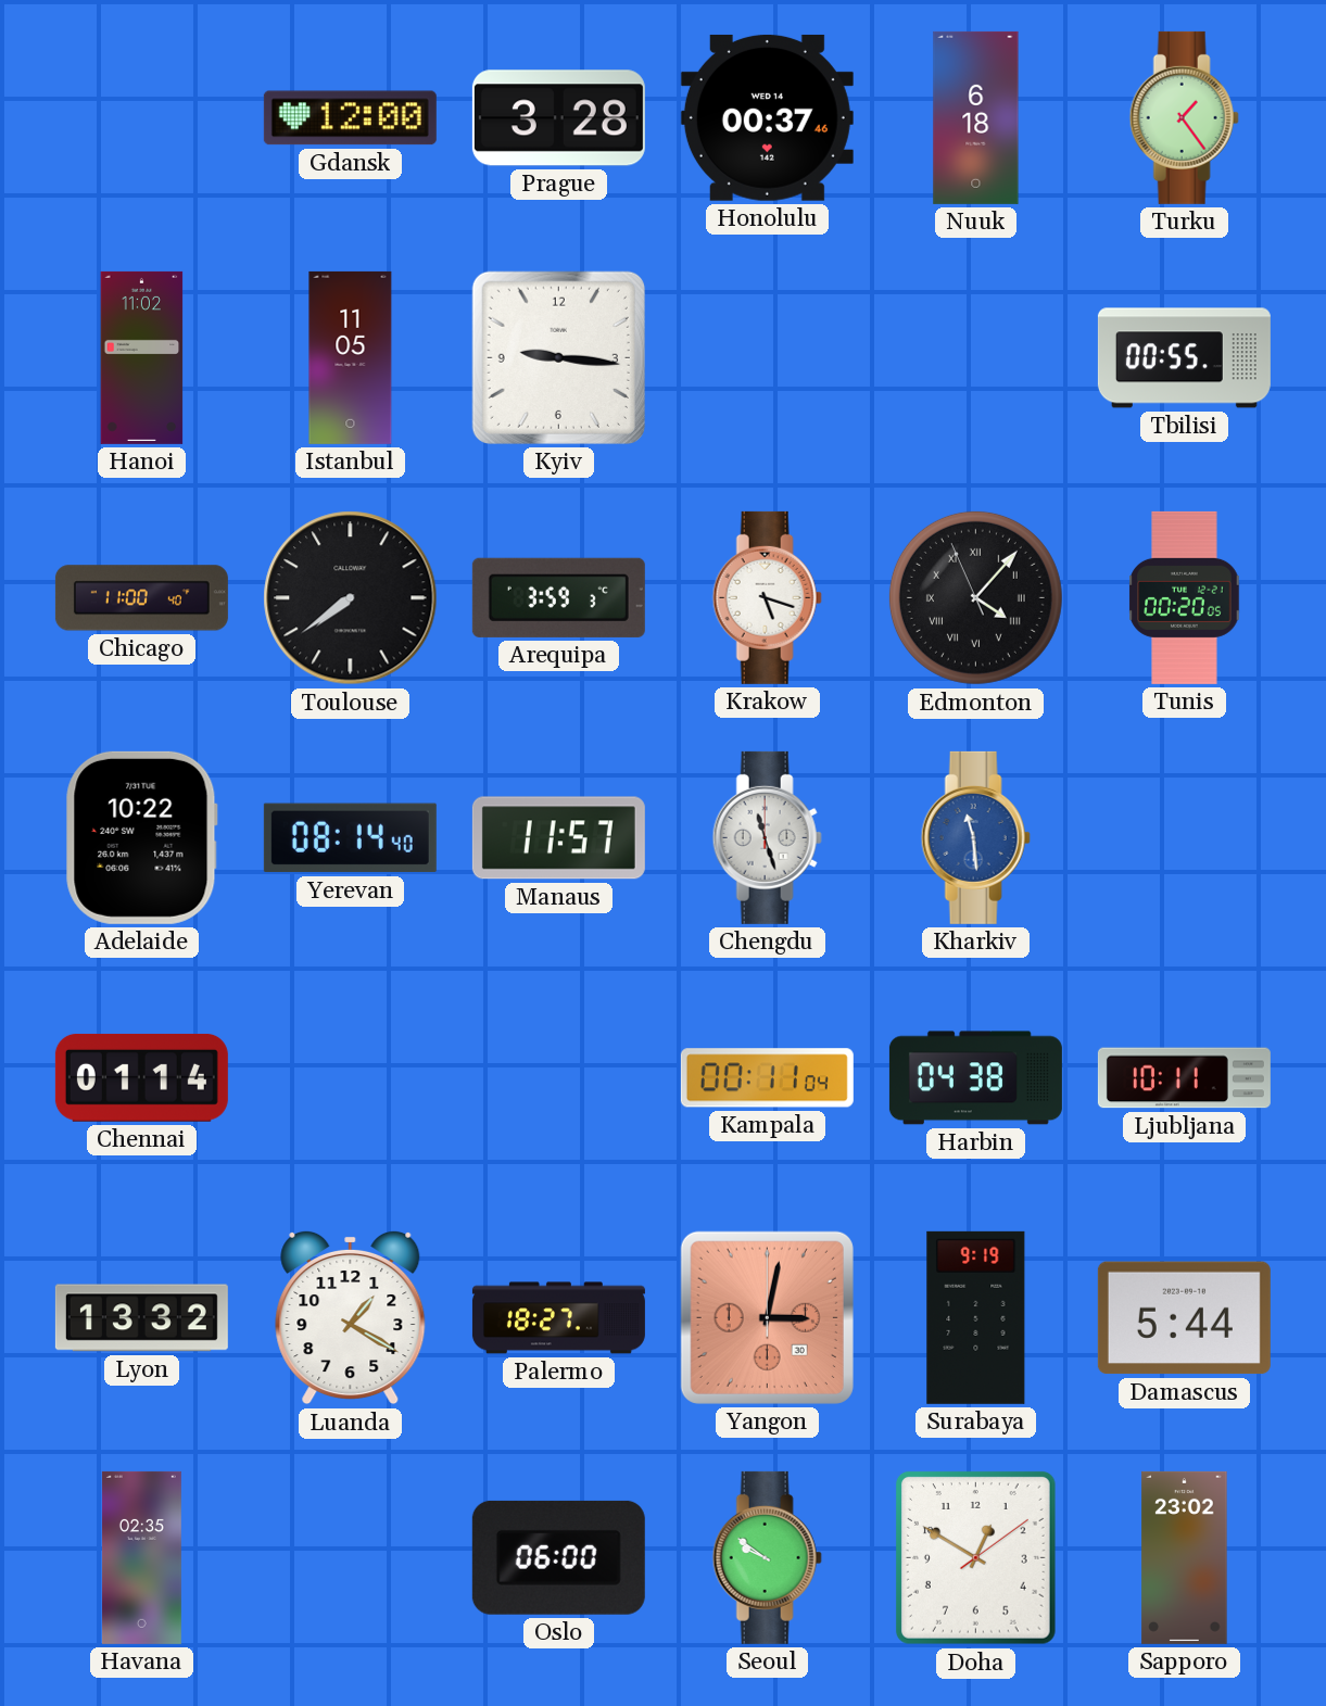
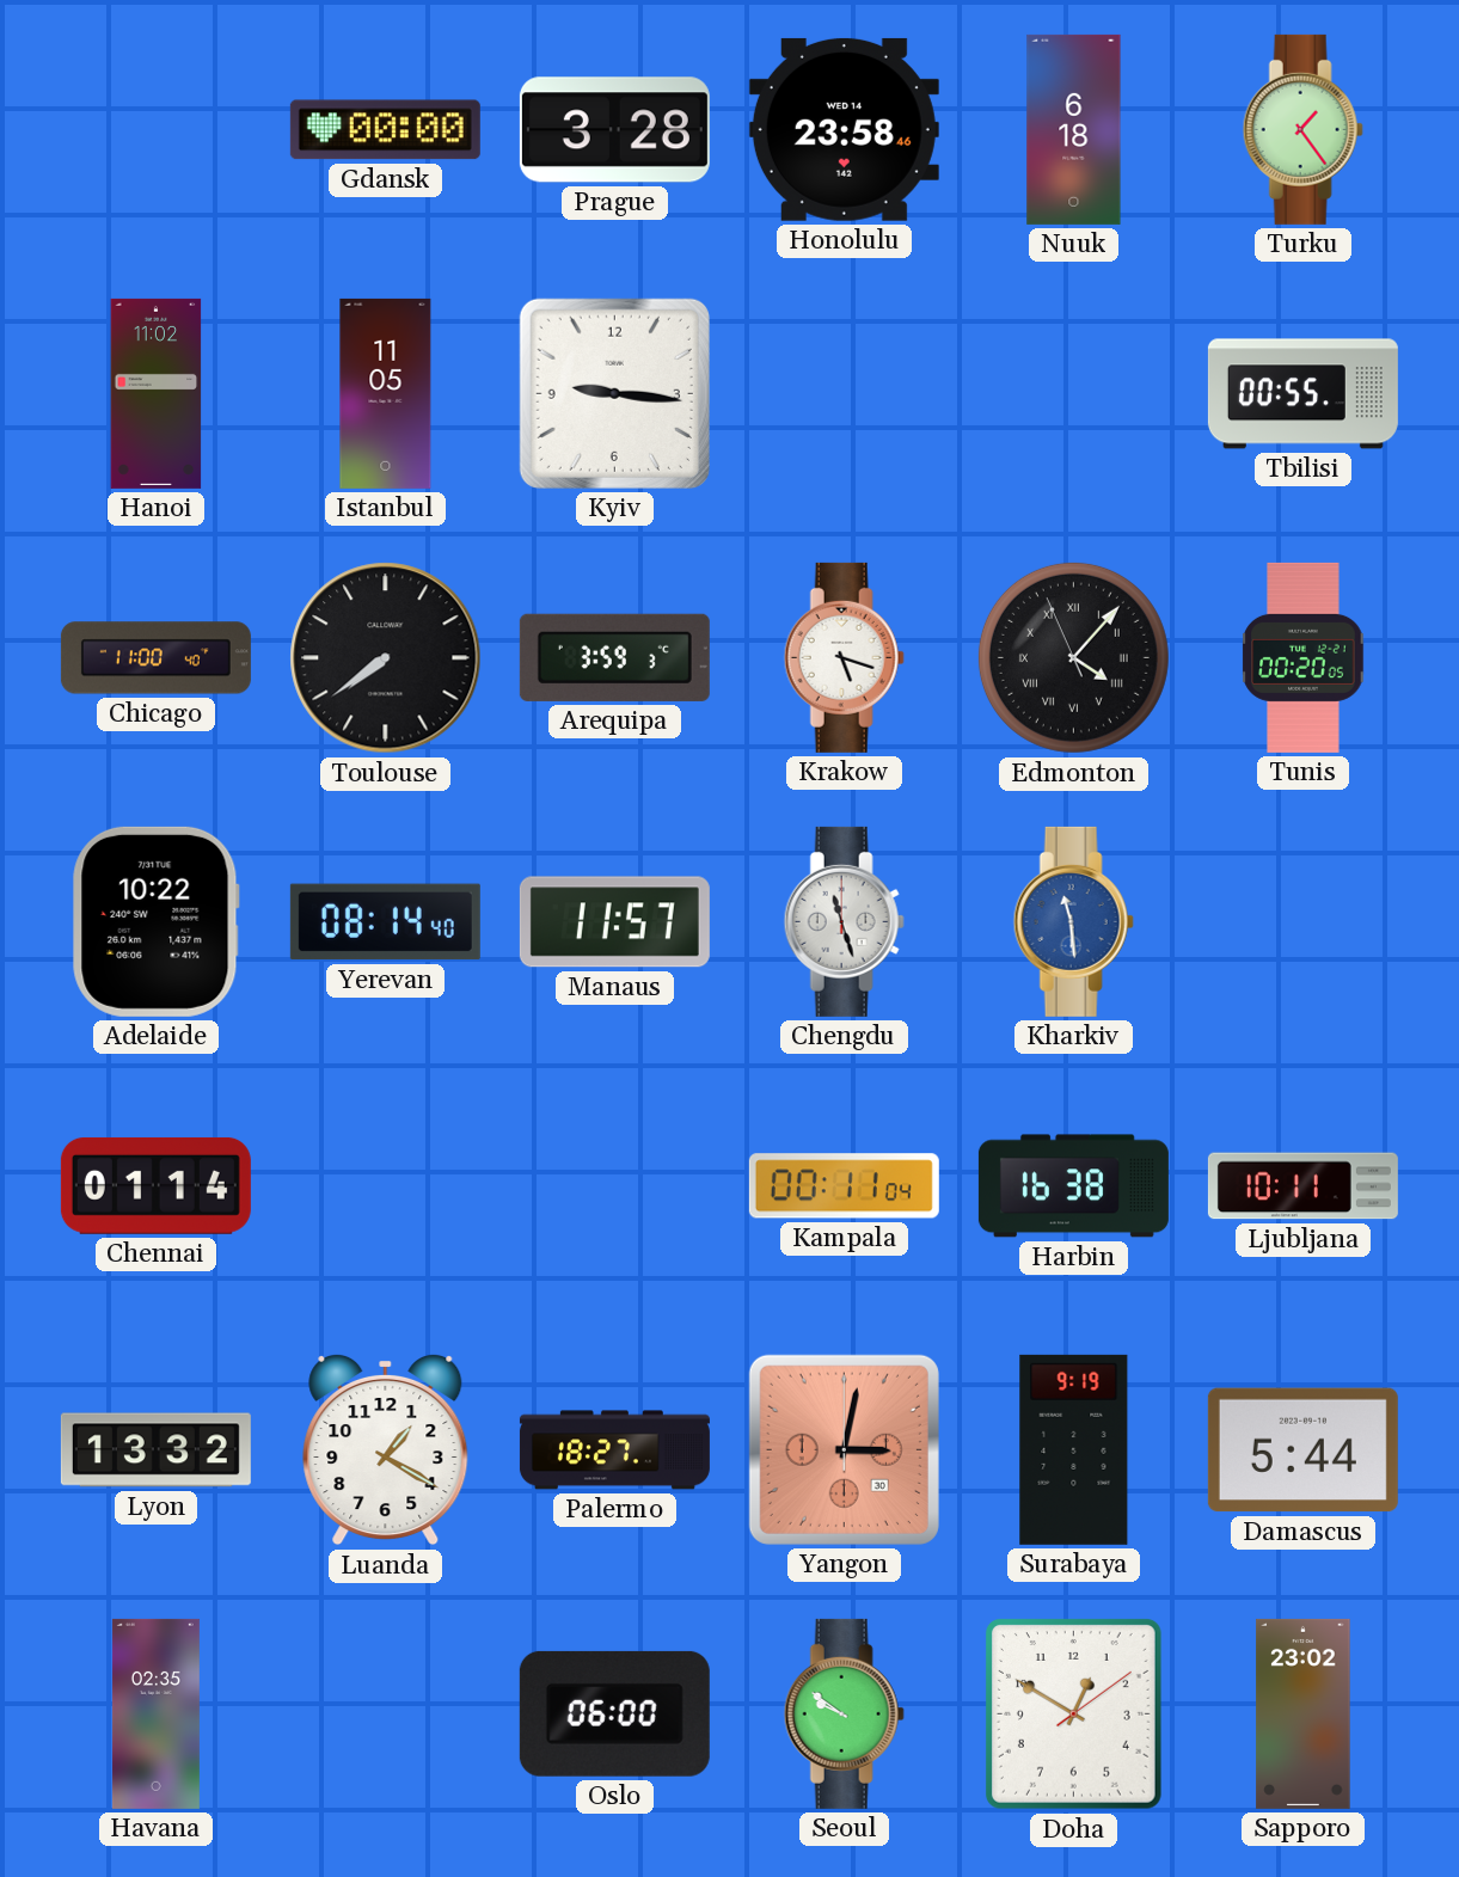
Gdansk: 12:00 -> 00:00
Honolulu: 00:37 -> 23:58
Harbin: 04:38 -> 16:38
